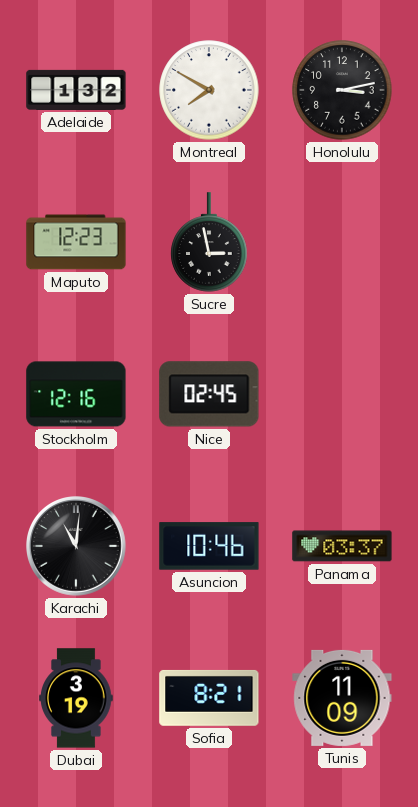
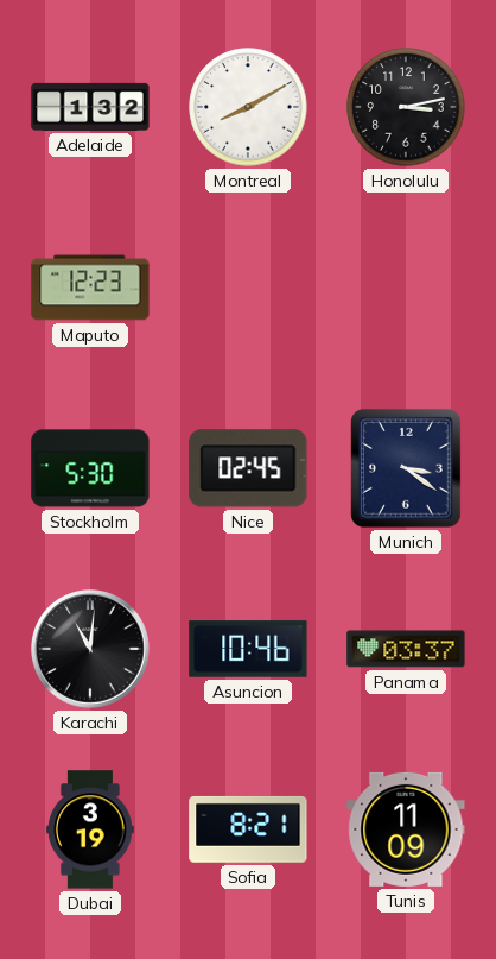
Montreal: 7:50 -> 8:10
Sucre: 2:58 -> none
Stockholm: 12:16 -> 5:30
Munich: none -> 3:21
